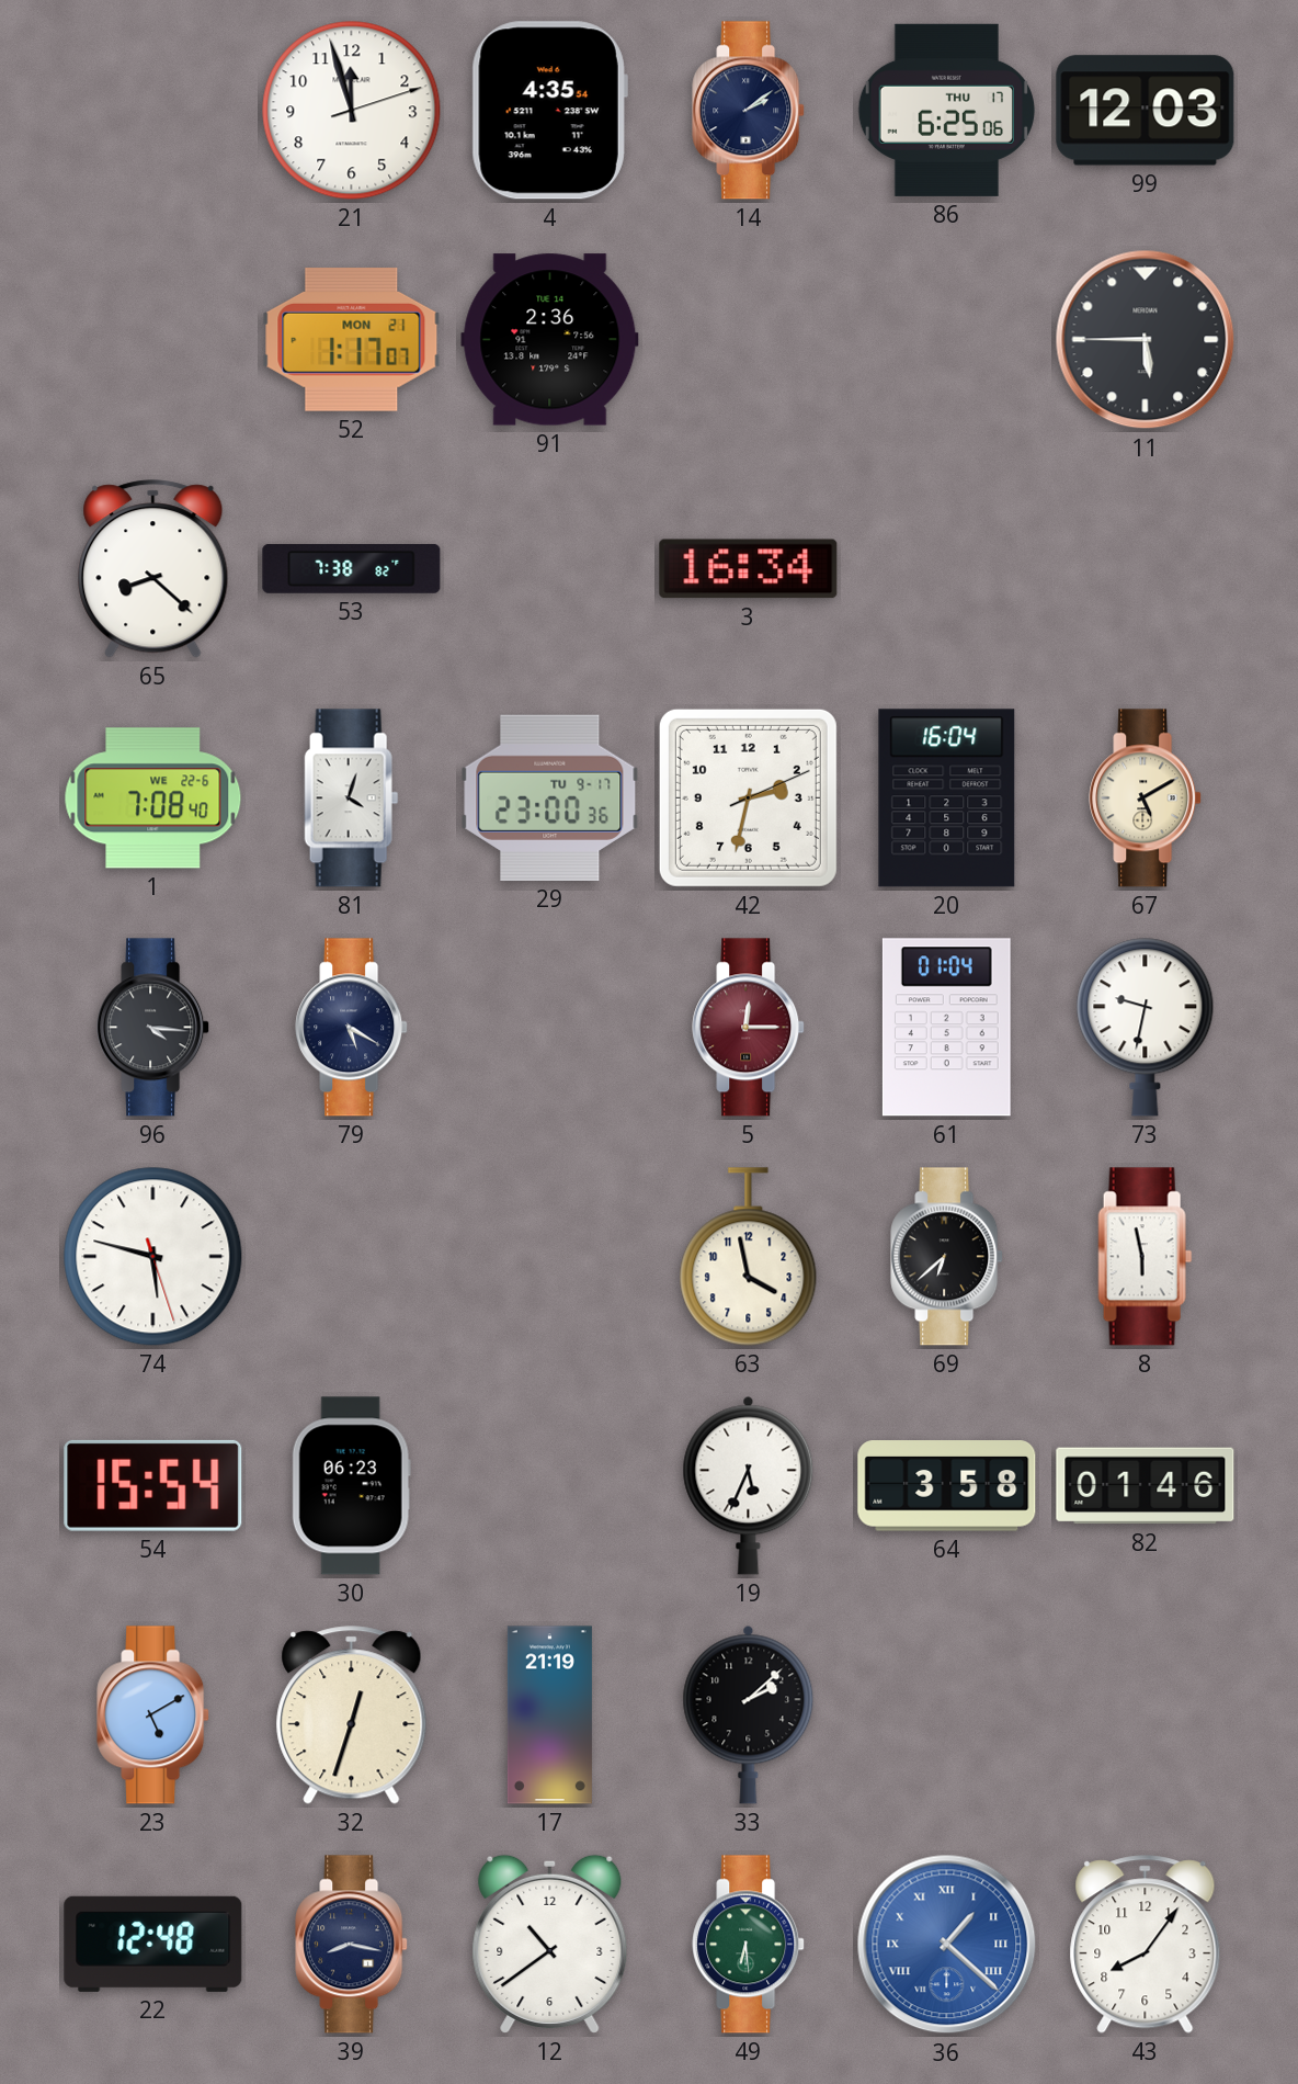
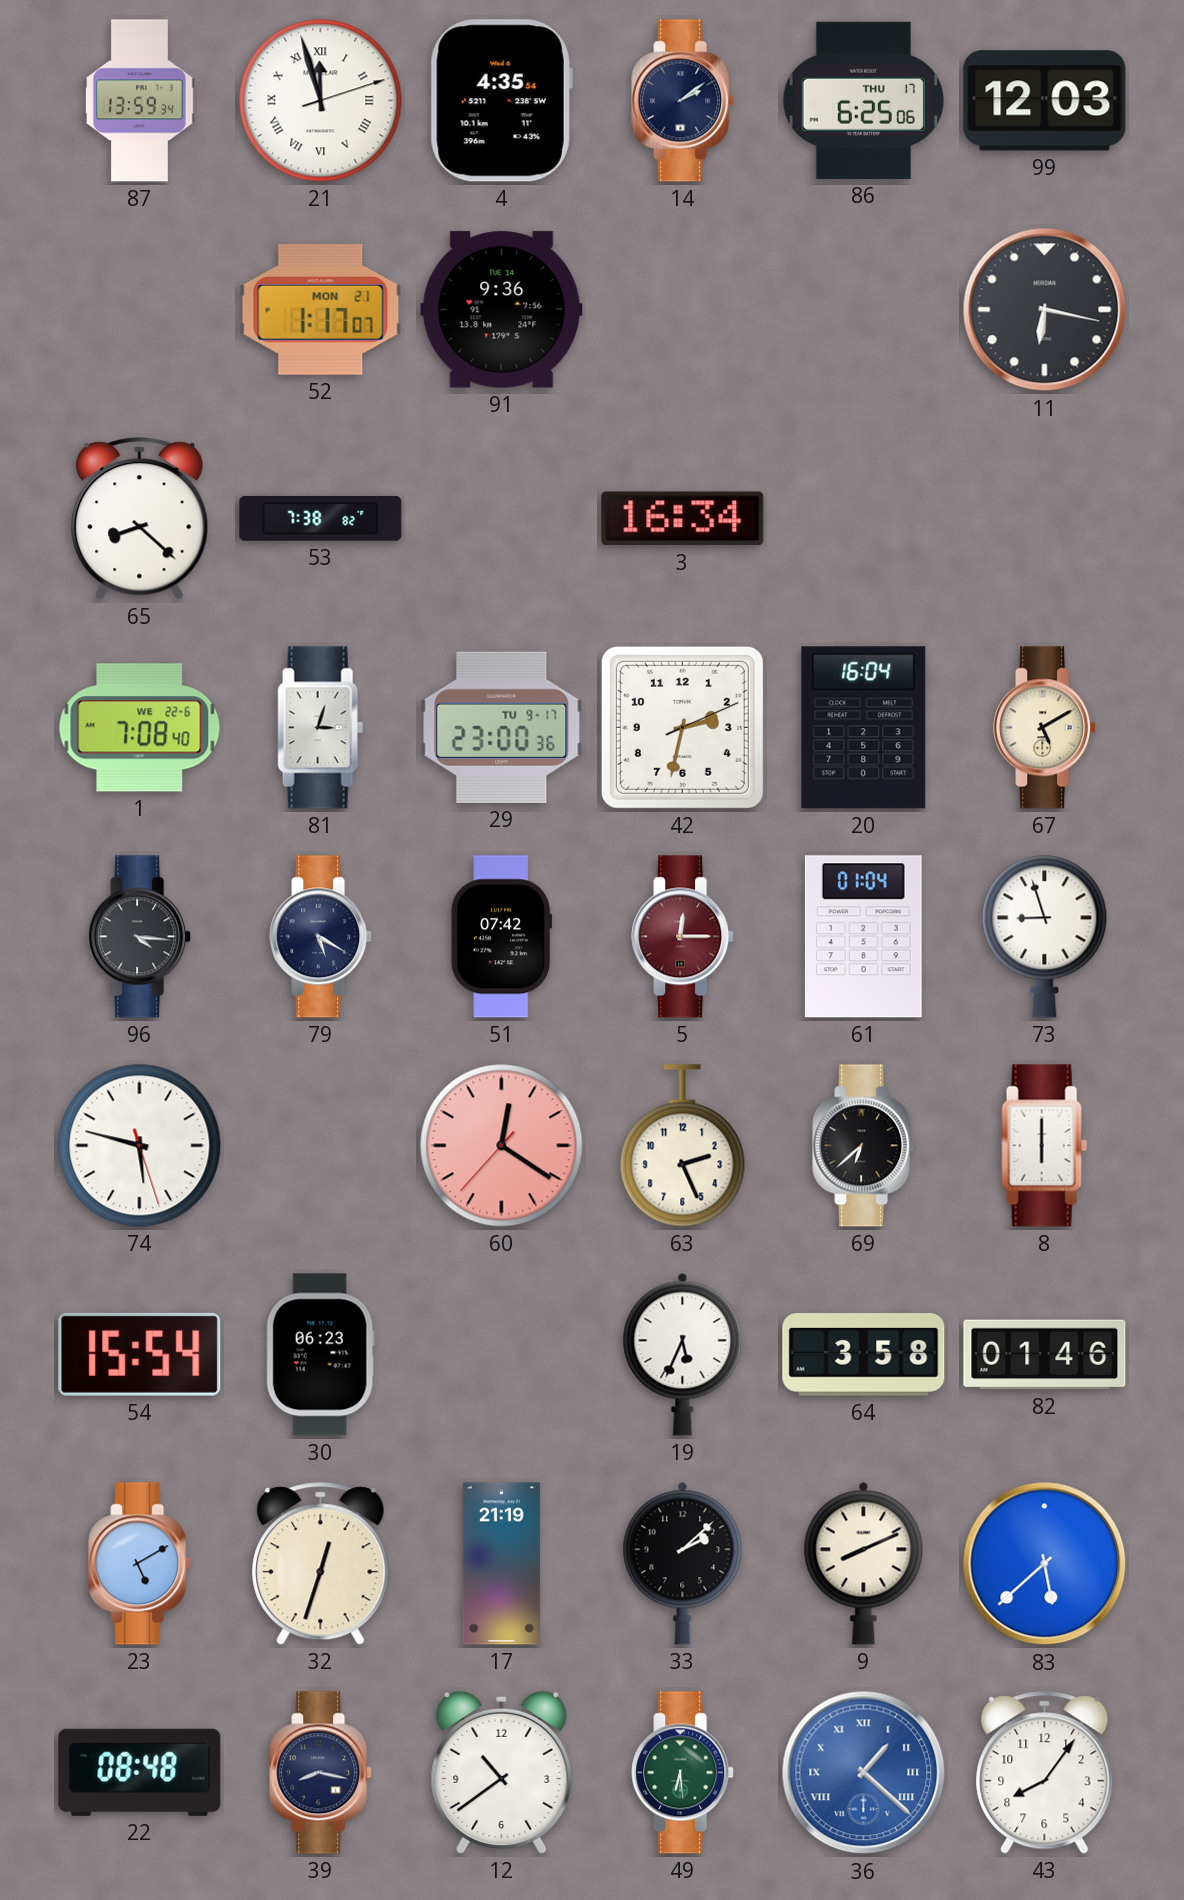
87: none -> 13:59
21 numerals: Arabic -> Roman
91: 2:36 -> 9:36
11: 5:45 -> 6:17
81: 4:03 -> 3:03
51: none -> 07:42
73: 9:32 -> 8:57
60: none -> 12:20
63: 3:58 -> 2:26
8: 5:58 -> 6:00
9: none -> 8:11
83: none -> 5:38
22: 12:48 -> 08:48
